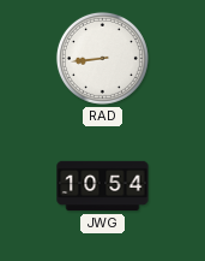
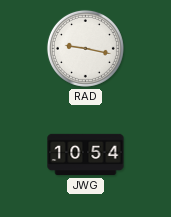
RAD: 8:44 -> 9:17
